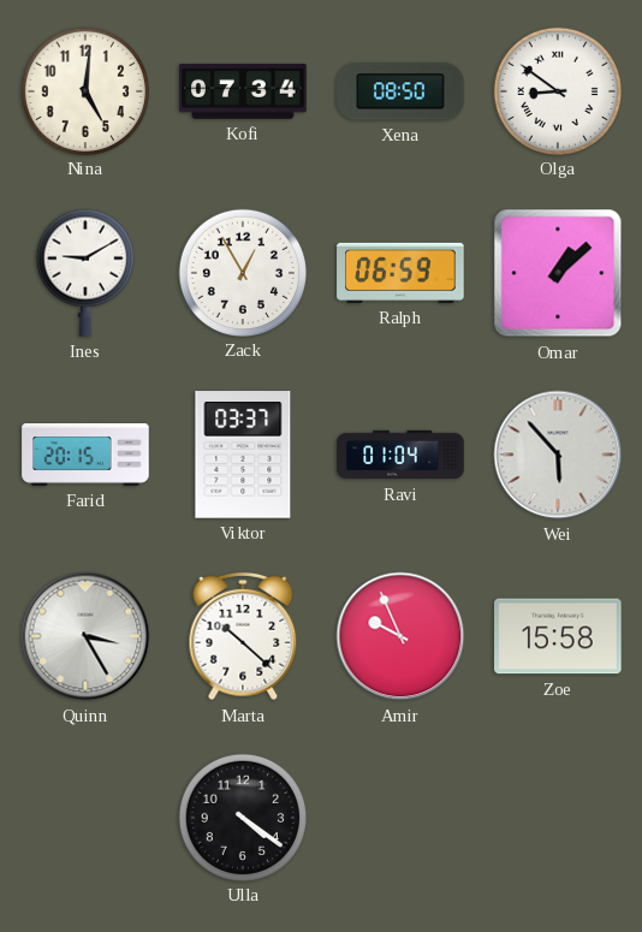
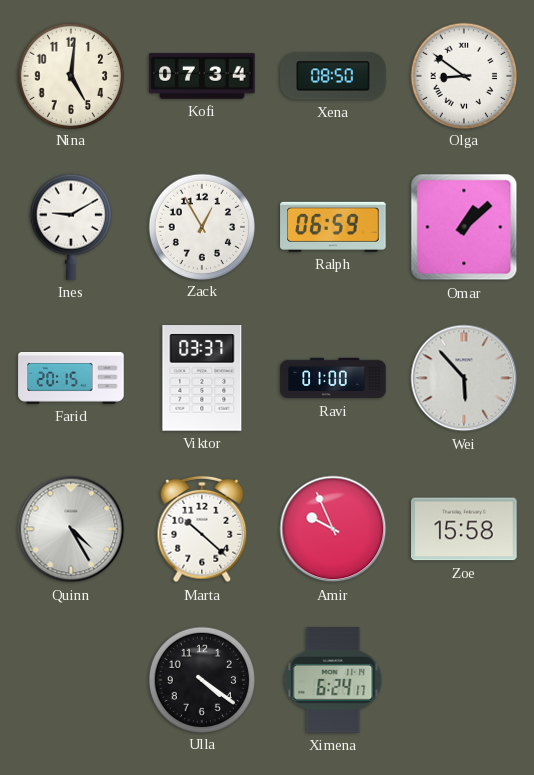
Ravi: 01:04 -> 01:00
Quinn: 3:25 -> 4:25
Ximena: none -> 6:24
